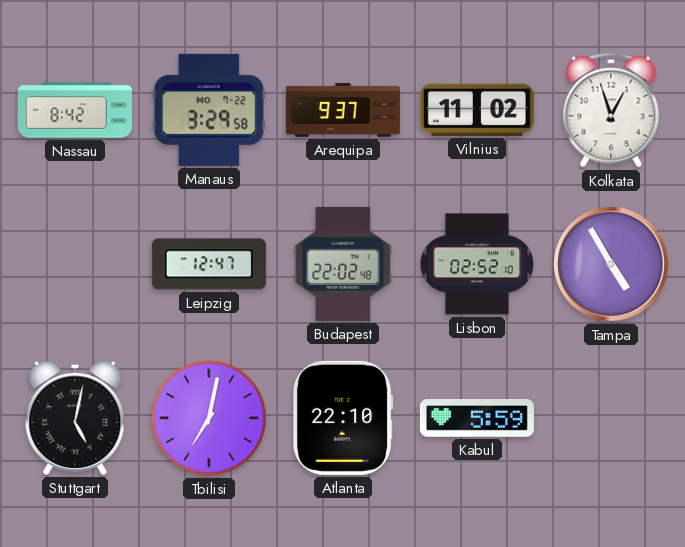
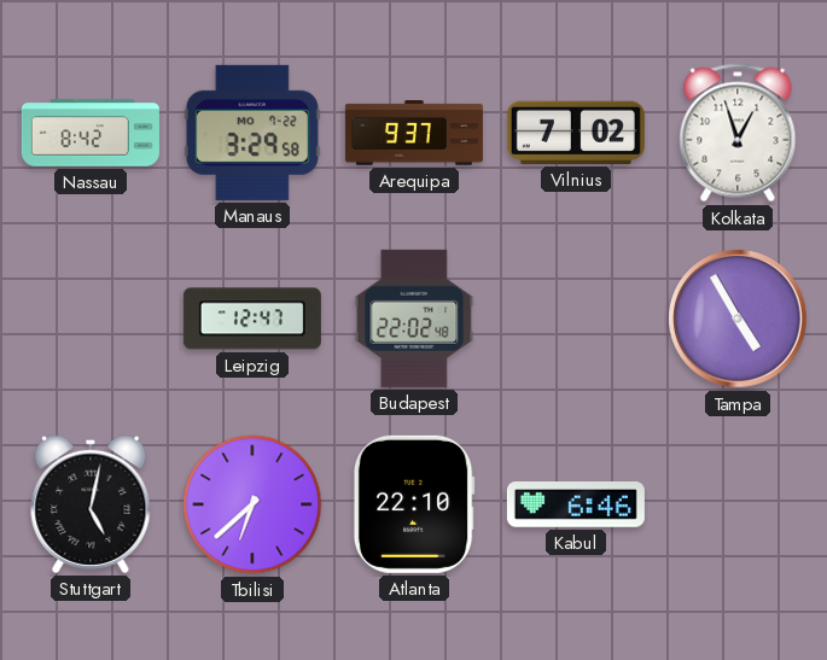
Vilnius: 11:02 -> 7:02
Lisbon: 02:52 -> none
Tbilisi: 7:02 -> 6:38
Kabul: 5:59 -> 6:46
